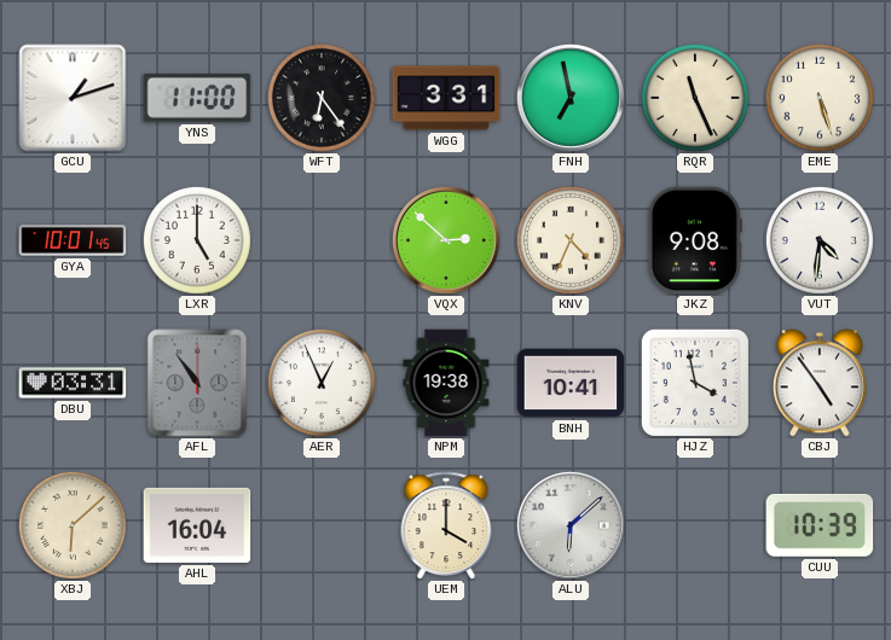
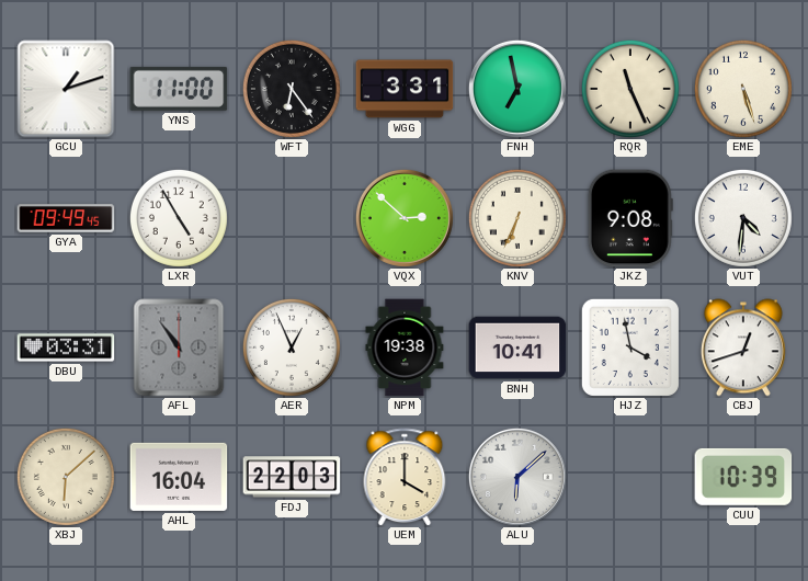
GYA: 10:01 -> 09:49
LXR: 5:00 -> 4:55
KNV: 4:34 -> 6:34
CBJ: 4:54 -> 12:42
FDJ: none -> 22:03
